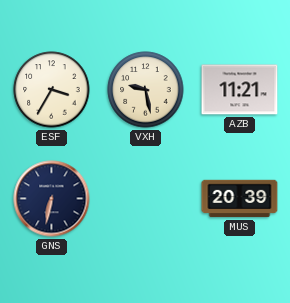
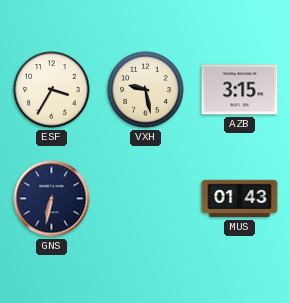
AZB: 11:21 -> 3:15
MUS: 20:39 -> 01:43
